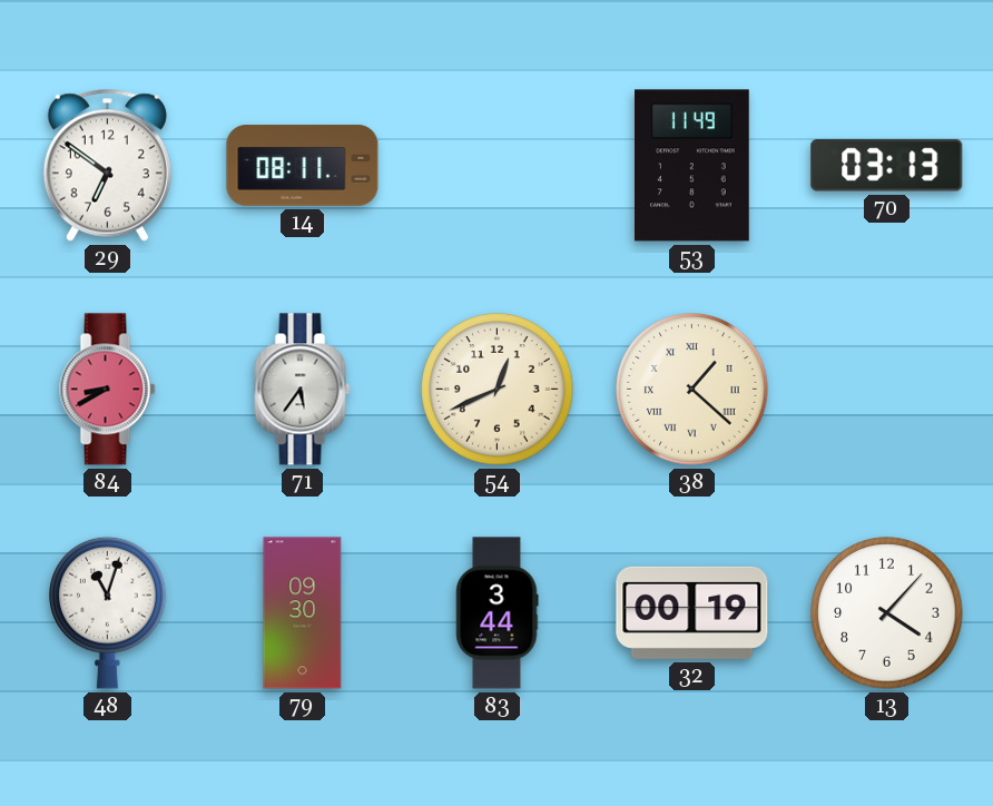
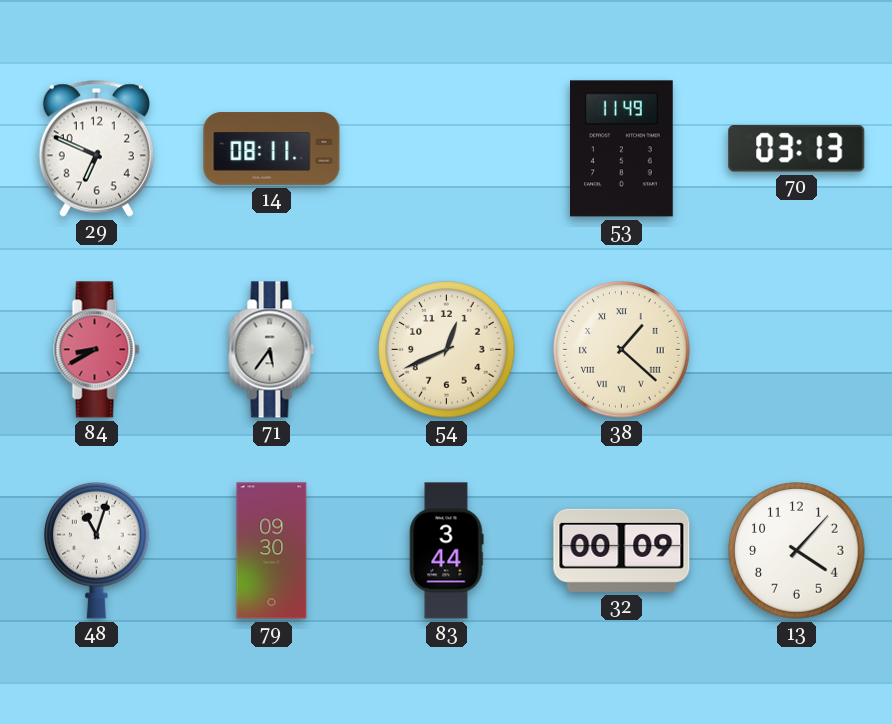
29: 6:51 -> 6:49
32: 00:19 -> 00:09
